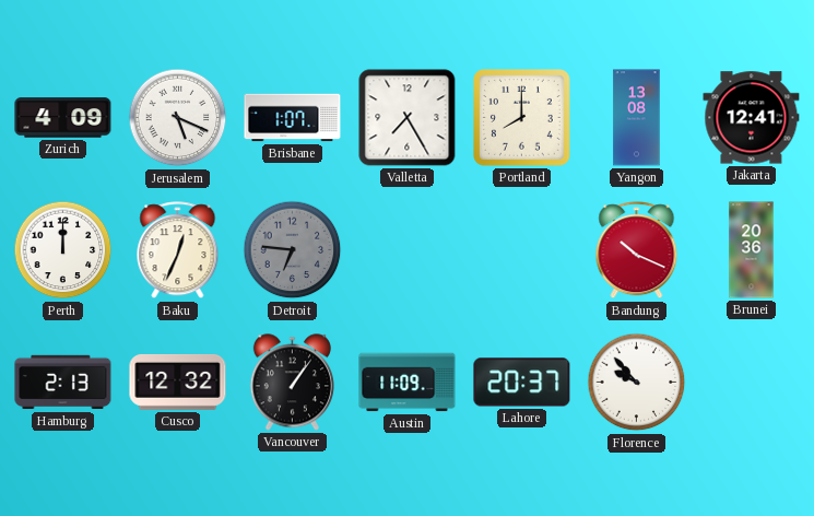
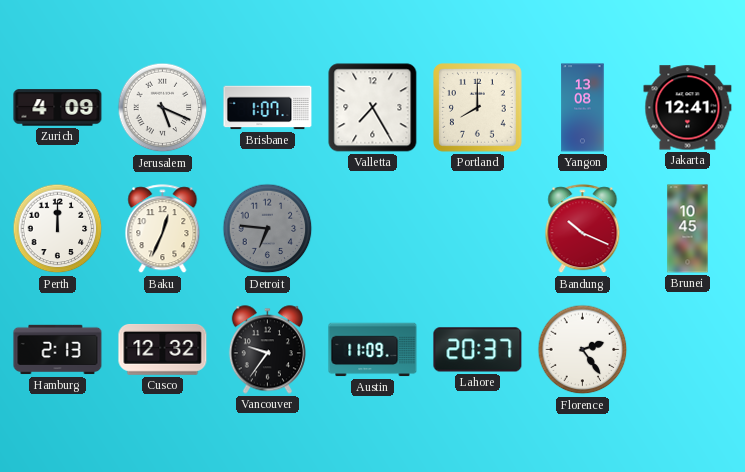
Brunei: 20:36 -> 10:45
Vancouver: 1:06 -> 9:36
Florence: 9:53 -> 2:24
